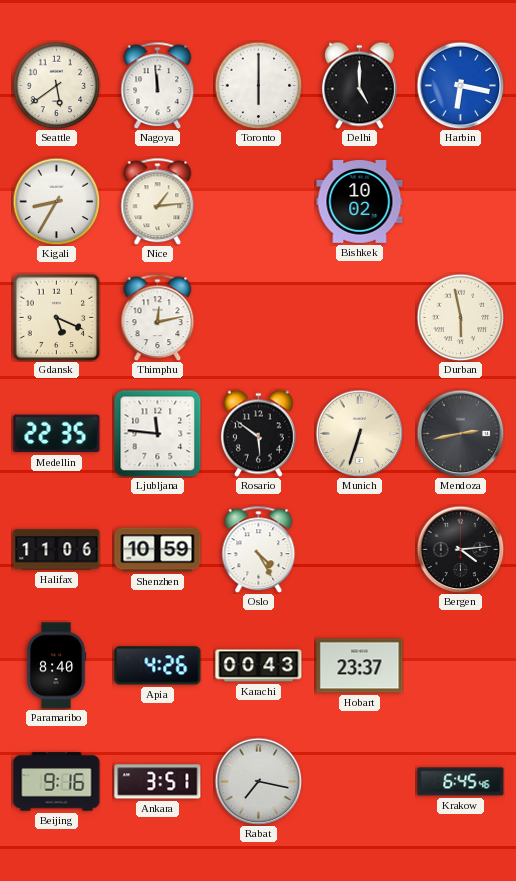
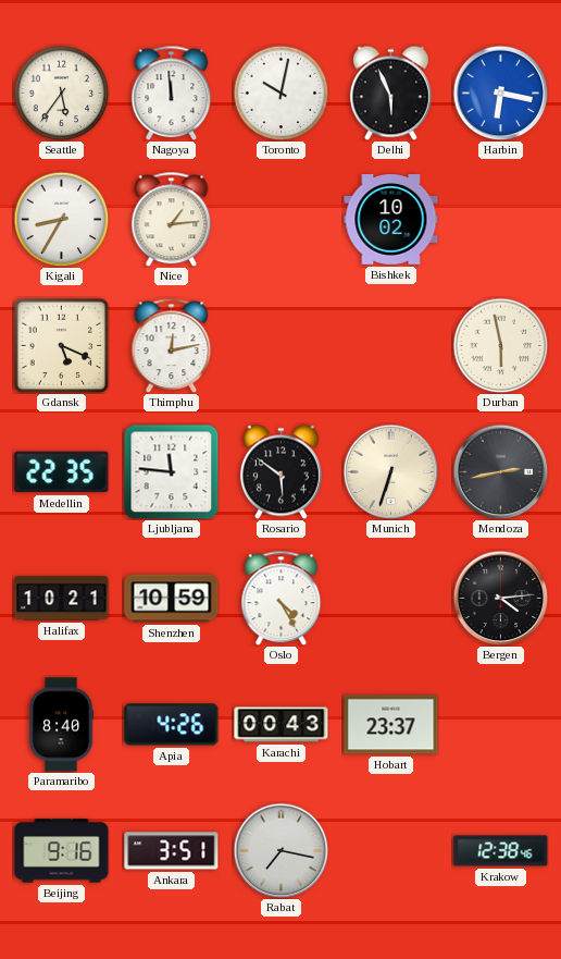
Seattle: 5:39 -> 5:36
Toronto: 6:00 -> 10:02
Delhi: 5:00 -> 5:56
Halifax: 11:06 -> 10:21
Krakow: 6:45 -> 12:38
